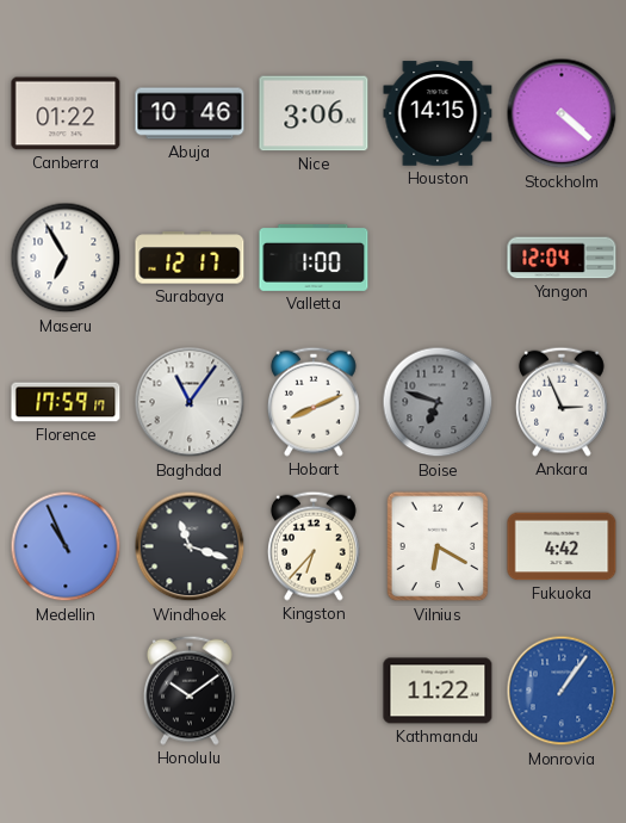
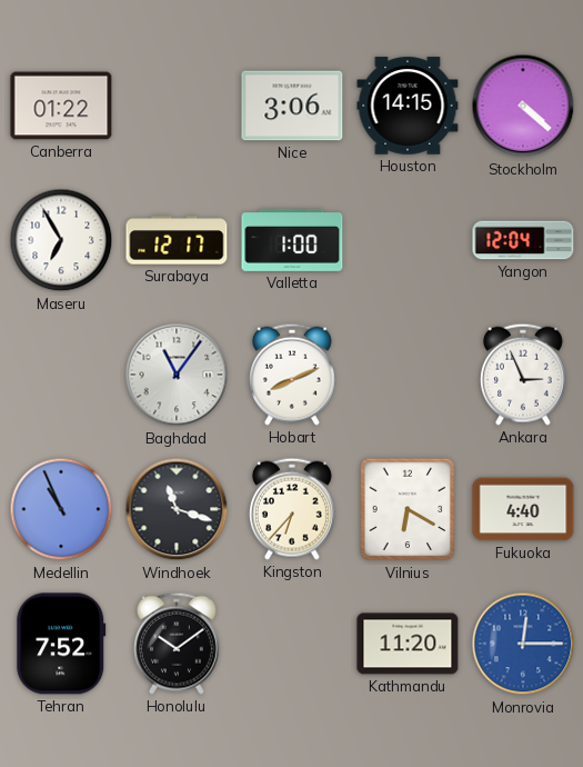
Abuja: 10:46 -> none
Florence: 17:59 -> none
Boise: 6:48 -> none
Fukuoka: 4:42 -> 4:40
Tehran: none -> 7:52
Kathmandu: 11:22 -> 11:20
Monrovia: 1:06 -> 12:15
